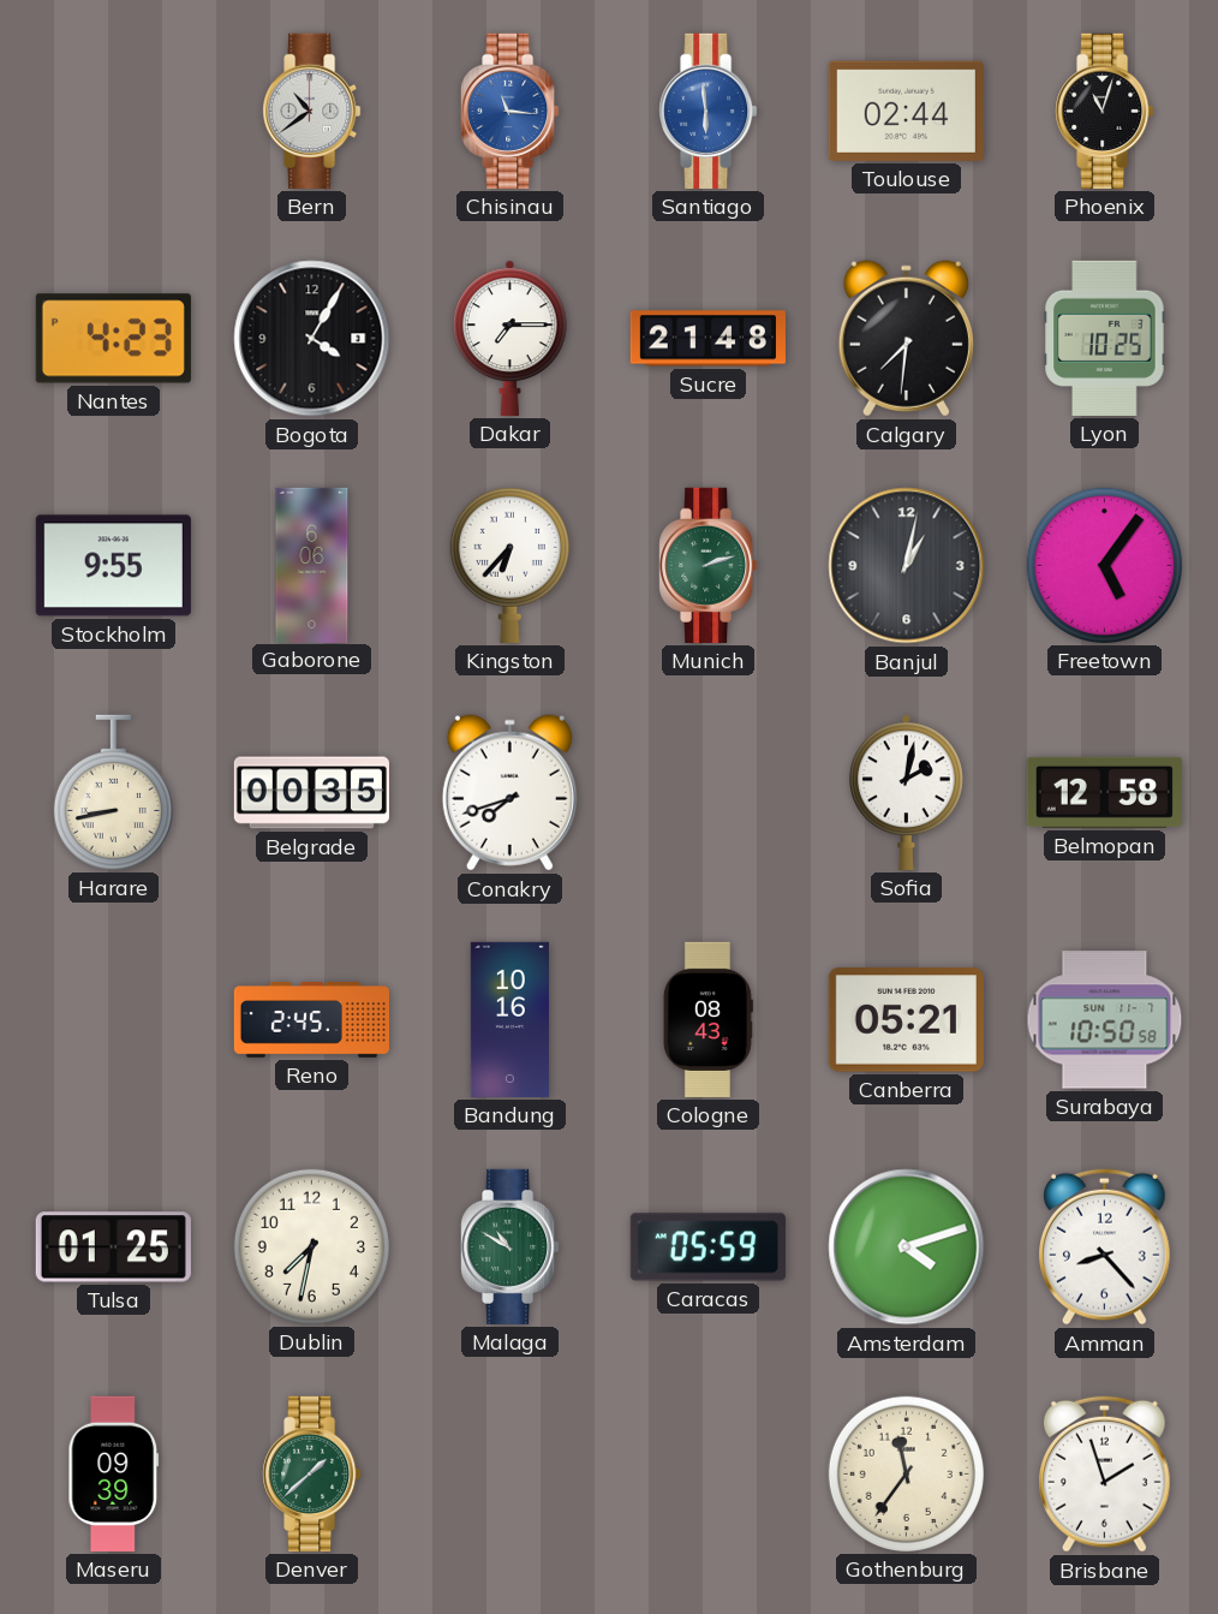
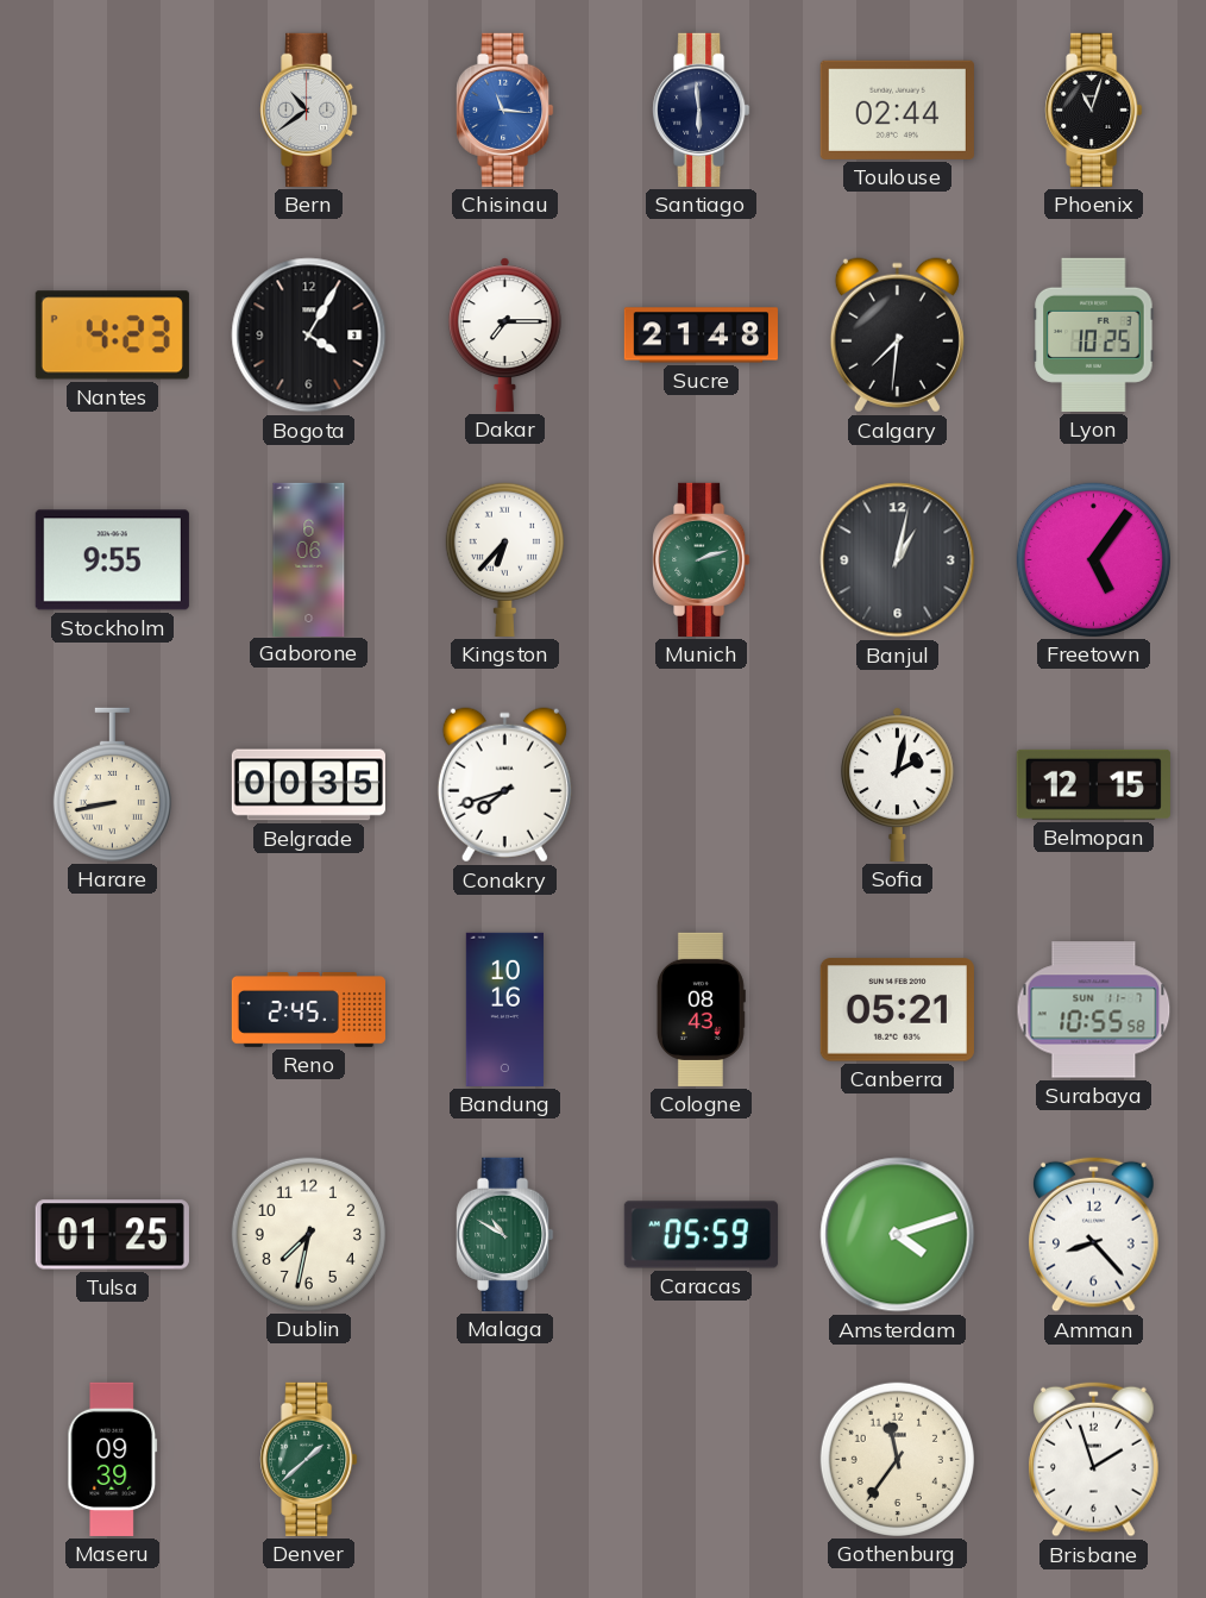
Santiago dial: blue -> navy
Belmopan: 12:58 -> 12:15
Surabaya: 10:50 -> 10:55
